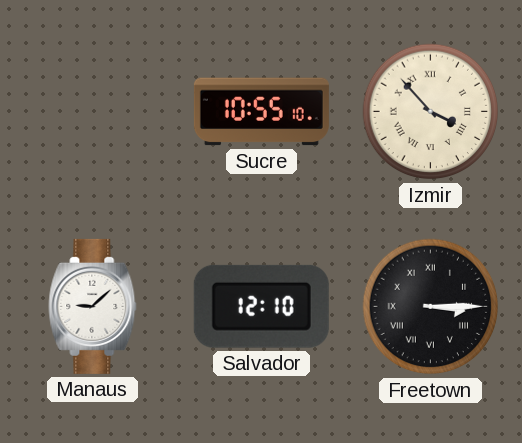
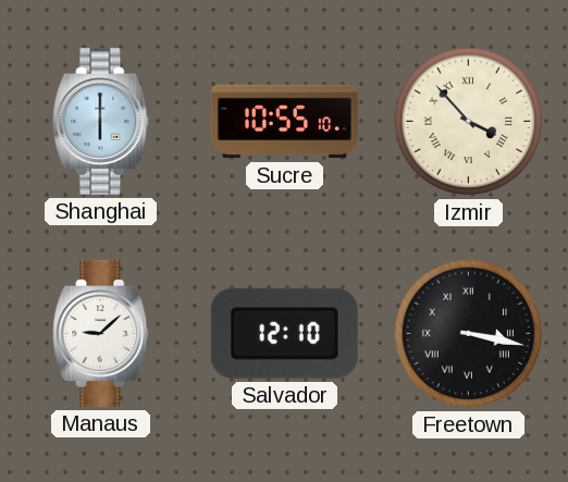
Shanghai: none -> 6:00
Freetown: 3:15 -> 3:17
